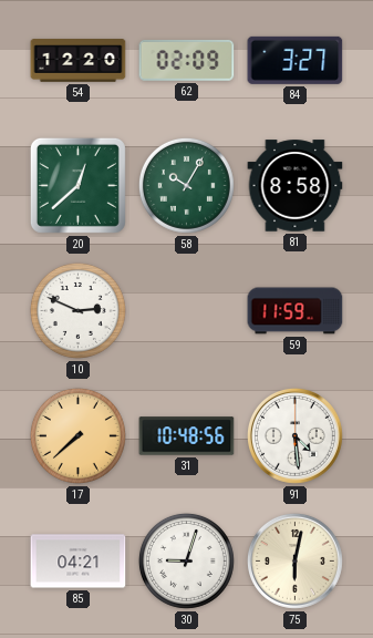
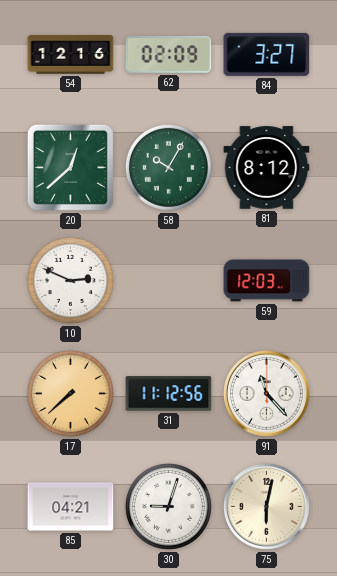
54: 12:20 -> 12:16
81: 8:58 -> 8:12
59: 11:59 -> 12:03
31: 10:48 -> 11:12
91: 4:29 -> 11:23
